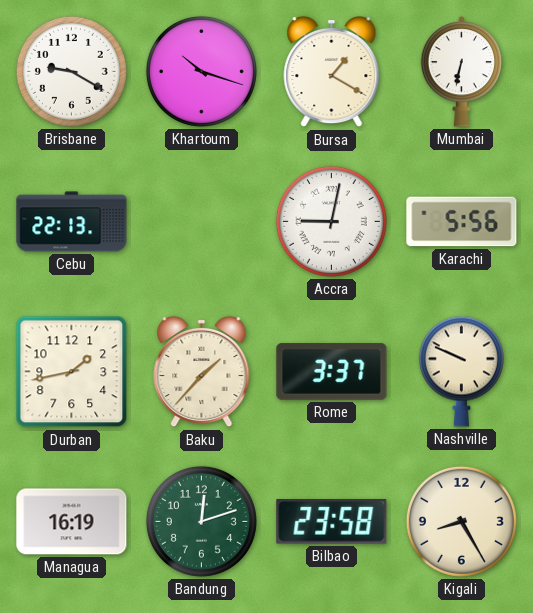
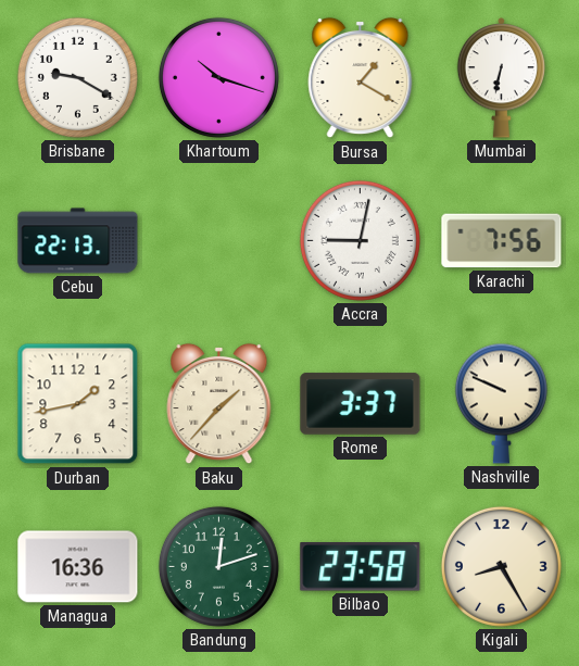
Karachi: 5:56 -> 7:56
Managua: 16:19 -> 16:36
